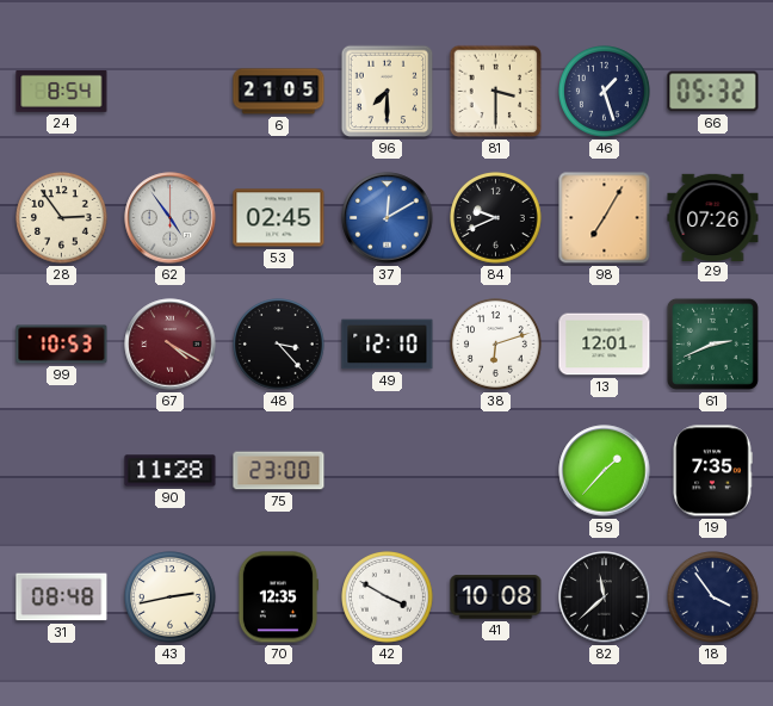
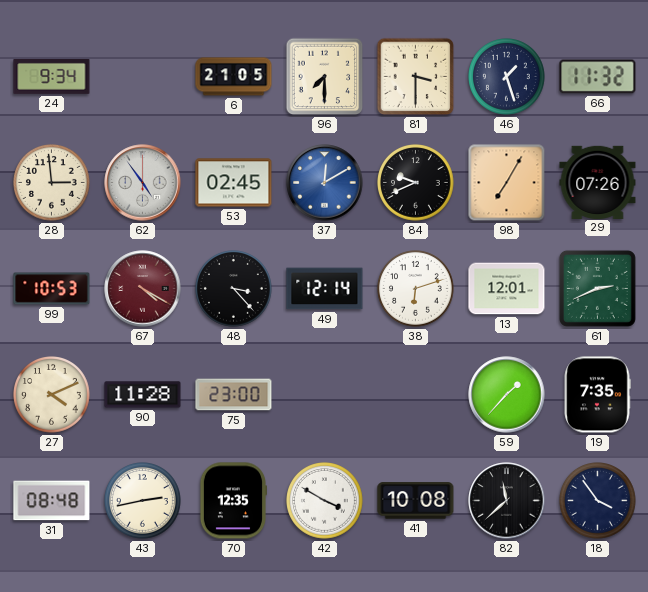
24: 8:54 -> 9:34
66: 05:32 -> 11:32
28: 2:54 -> 2:59
49: 12:10 -> 12:14
27: none -> 4:11
